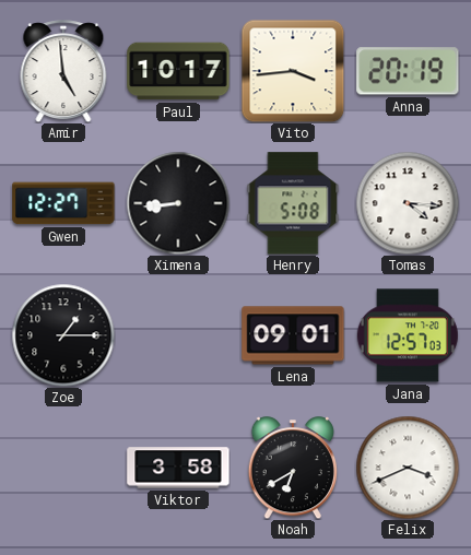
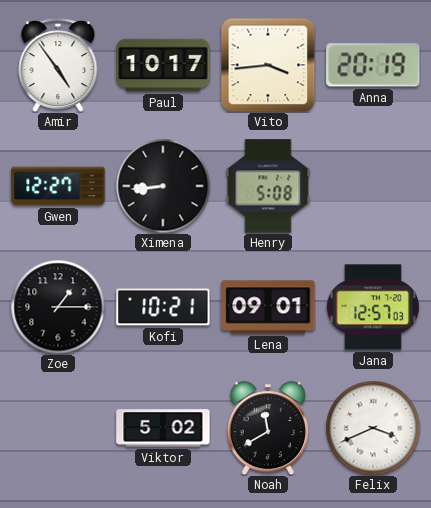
Amir: 4:59 -> 4:54
Tomas: 4:16 -> none
Kofi: none -> 10:21
Viktor: 3:58 -> 5:02
Noah: 6:40 -> 11:40
